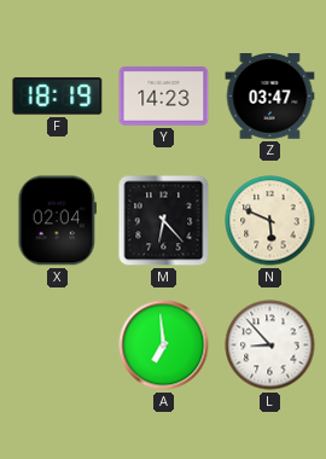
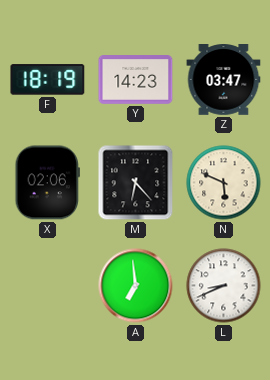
X: 02:04 -> 02:06
L: 8:53 -> 8:41
